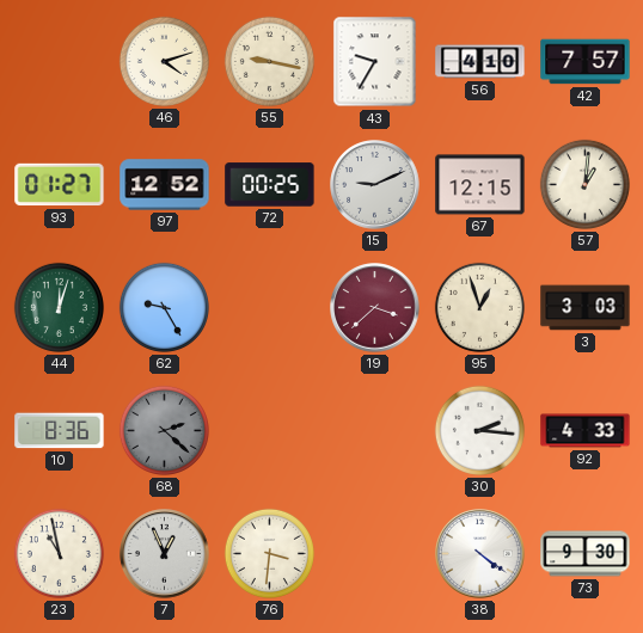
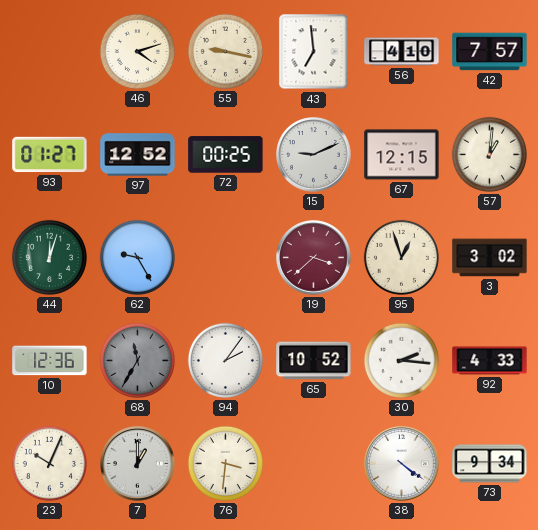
43: 9:35 -> 6:59
3: 3:03 -> 3:02
10: 8:36 -> 12:36
68: 2:22 -> 11:35
94: none -> 2:06
65: none -> 10:52
23: 10:58 -> 10:04
7: 12:56 -> 1:00
73: 9:30 -> 9:34
